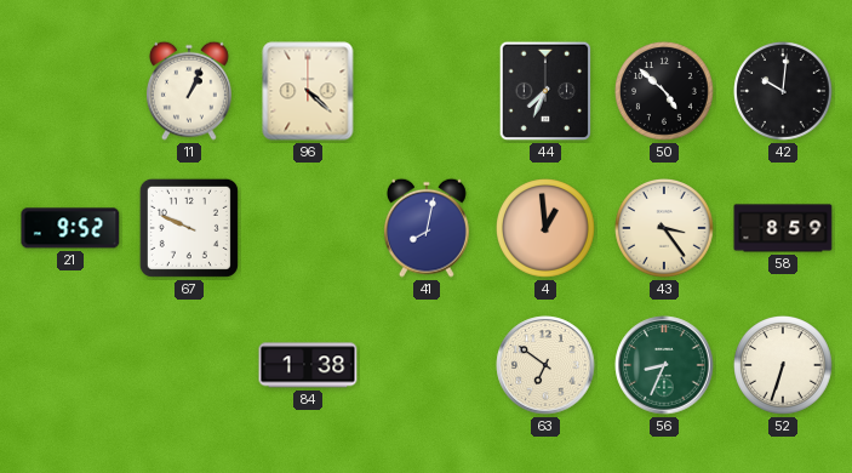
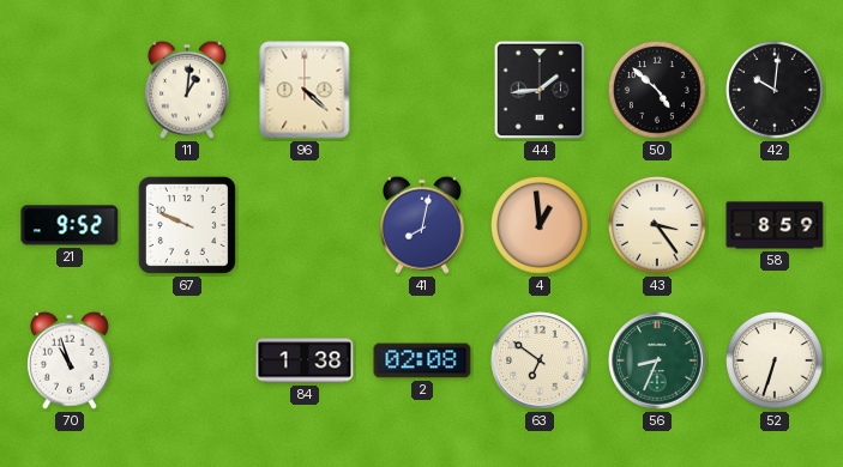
11: 1:04 -> 1:01
44: 7:34 -> 1:44
70: none -> 10:57
2: none -> 02:08
